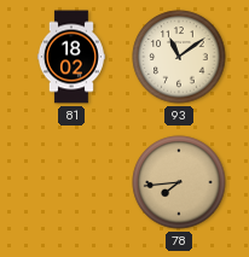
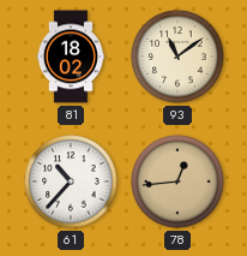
61: none -> 10:37
78: 7:44 -> 12:44
